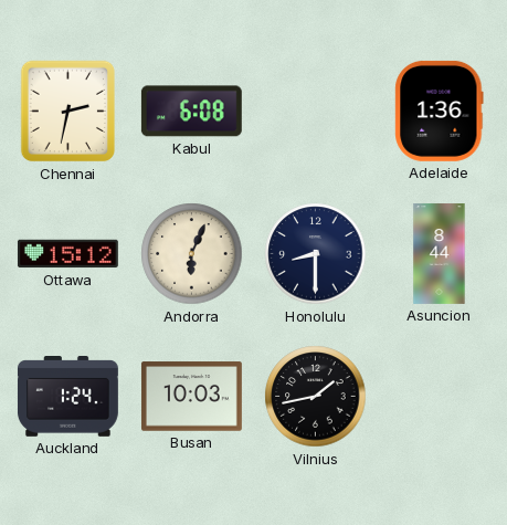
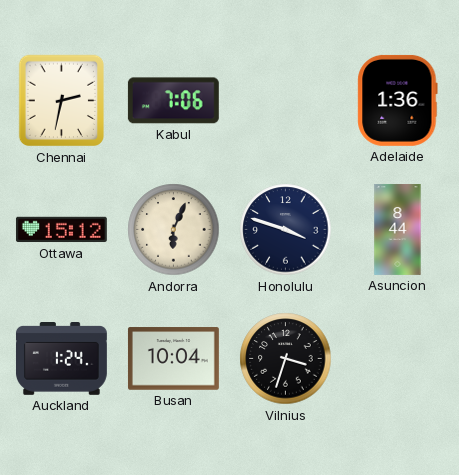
Kabul: 6:08 -> 7:06
Honolulu: 8:30 -> 3:48
Busan: 10:03 -> 10:04
Vilnius: 1:43 -> 3:33
